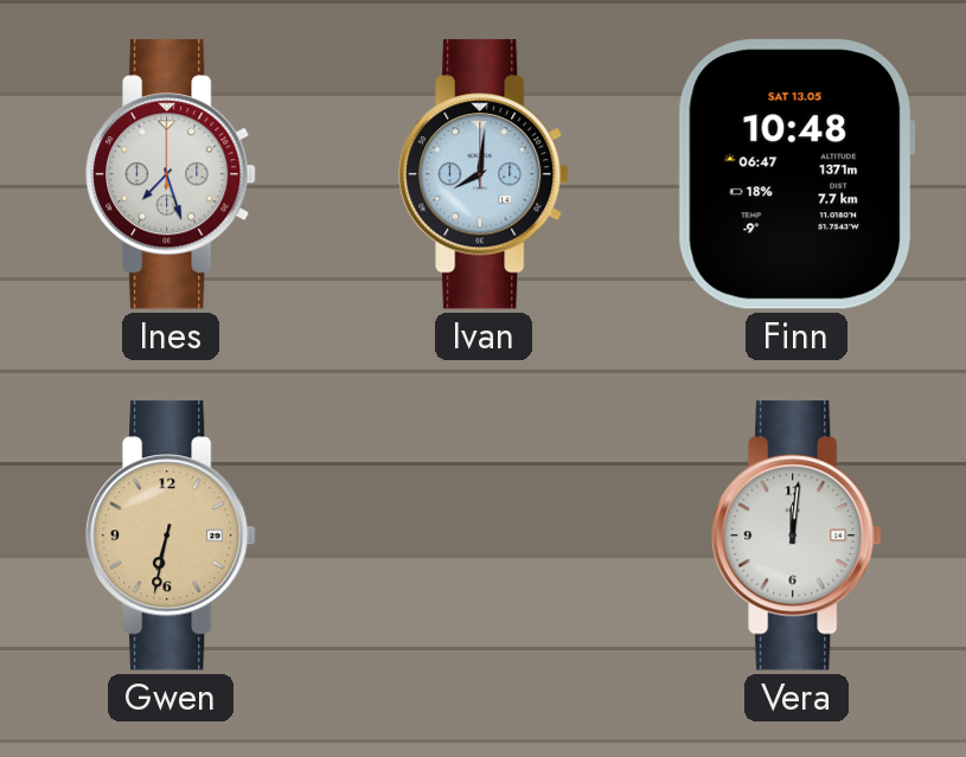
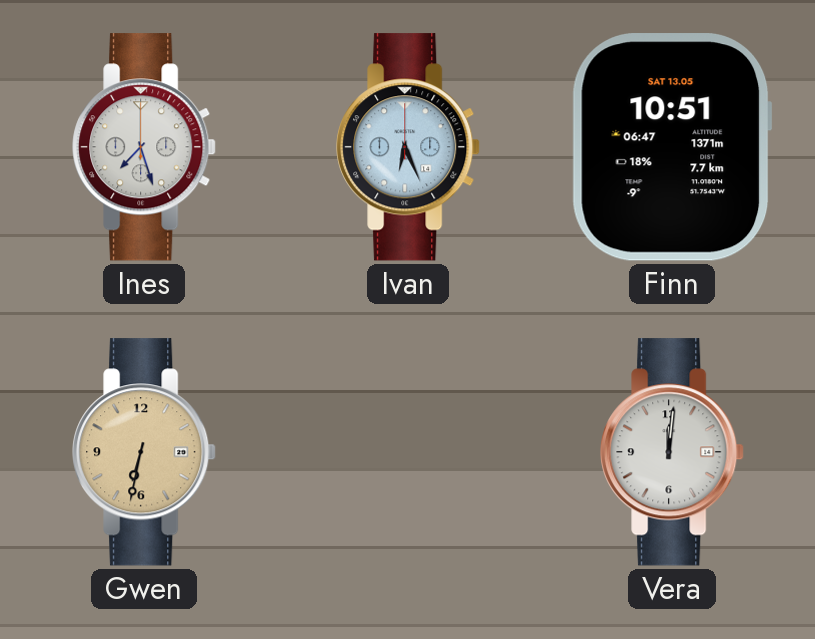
Ivan: 8:01 -> 6:26
Finn: 10:48 -> 10:51
